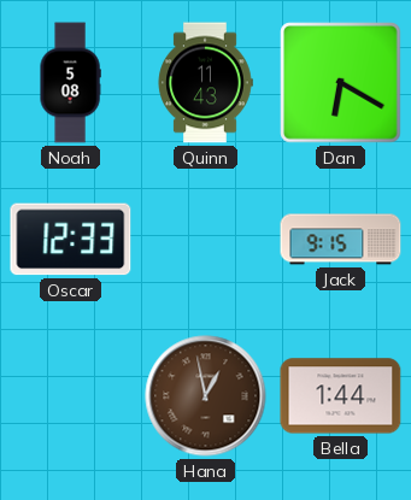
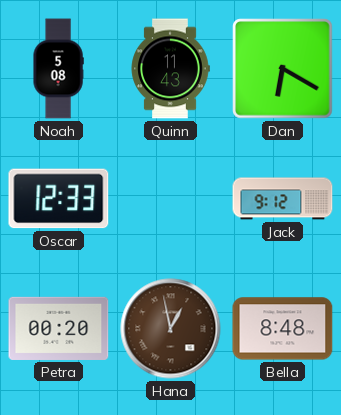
Jack: 9:15 -> 9:12
Petra: none -> 00:20
Bella: 1:44 -> 8:48
